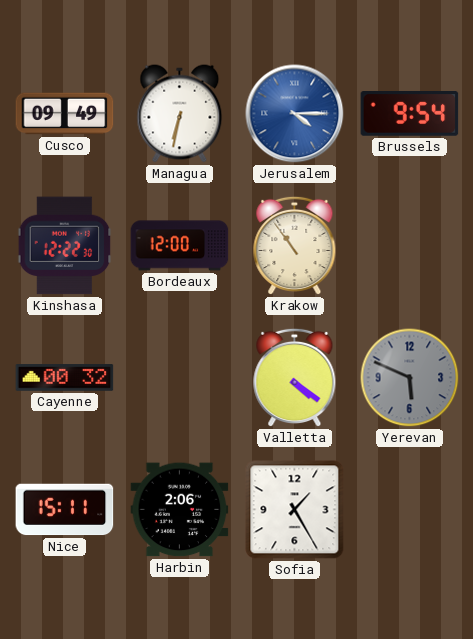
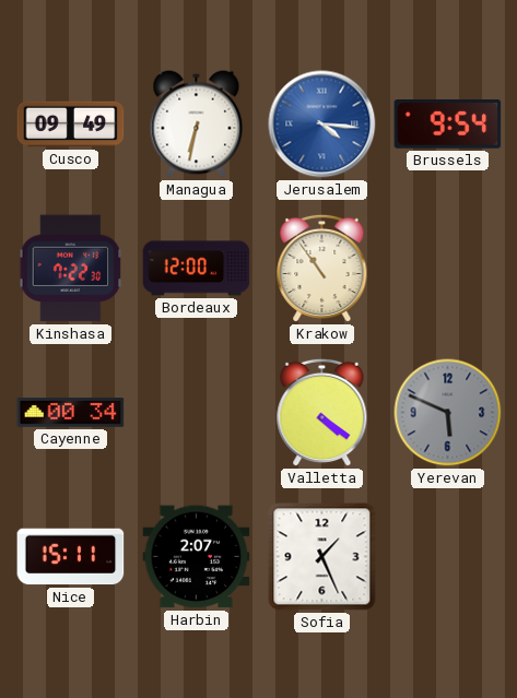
Jerusalem: 4:15 -> 4:16
Kinshasa: 12:22 -> 7:22
Cayenne: 00:32 -> 00:34
Harbin: 2:06 -> 2:07
Sofia: 1:25 -> 1:26
